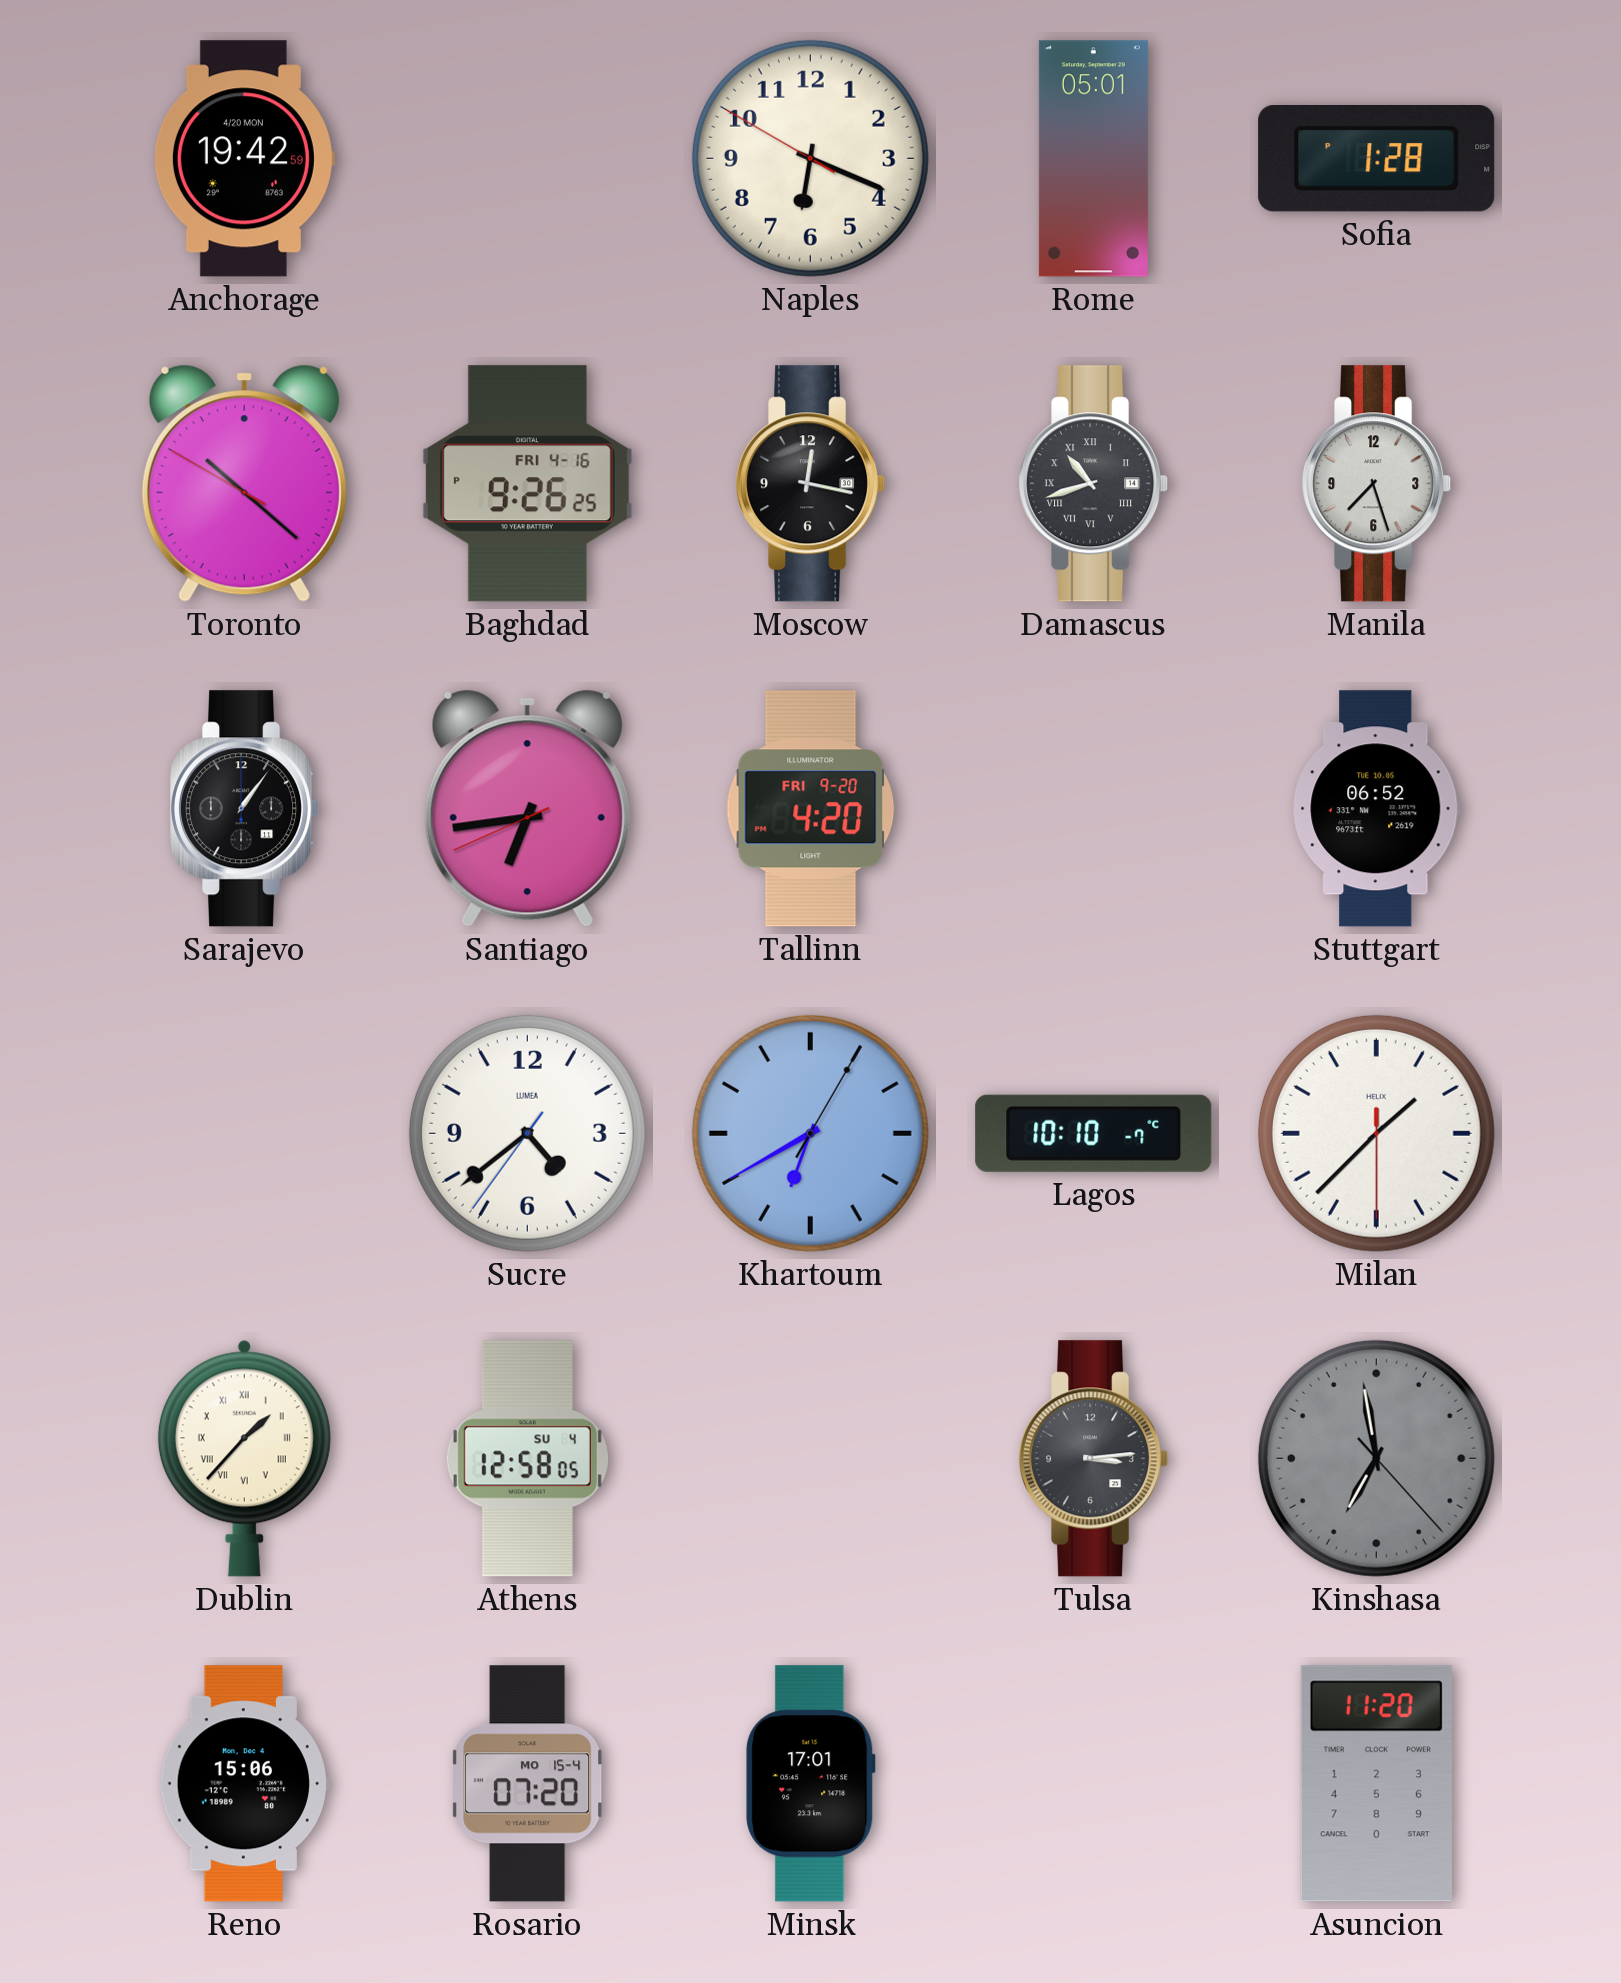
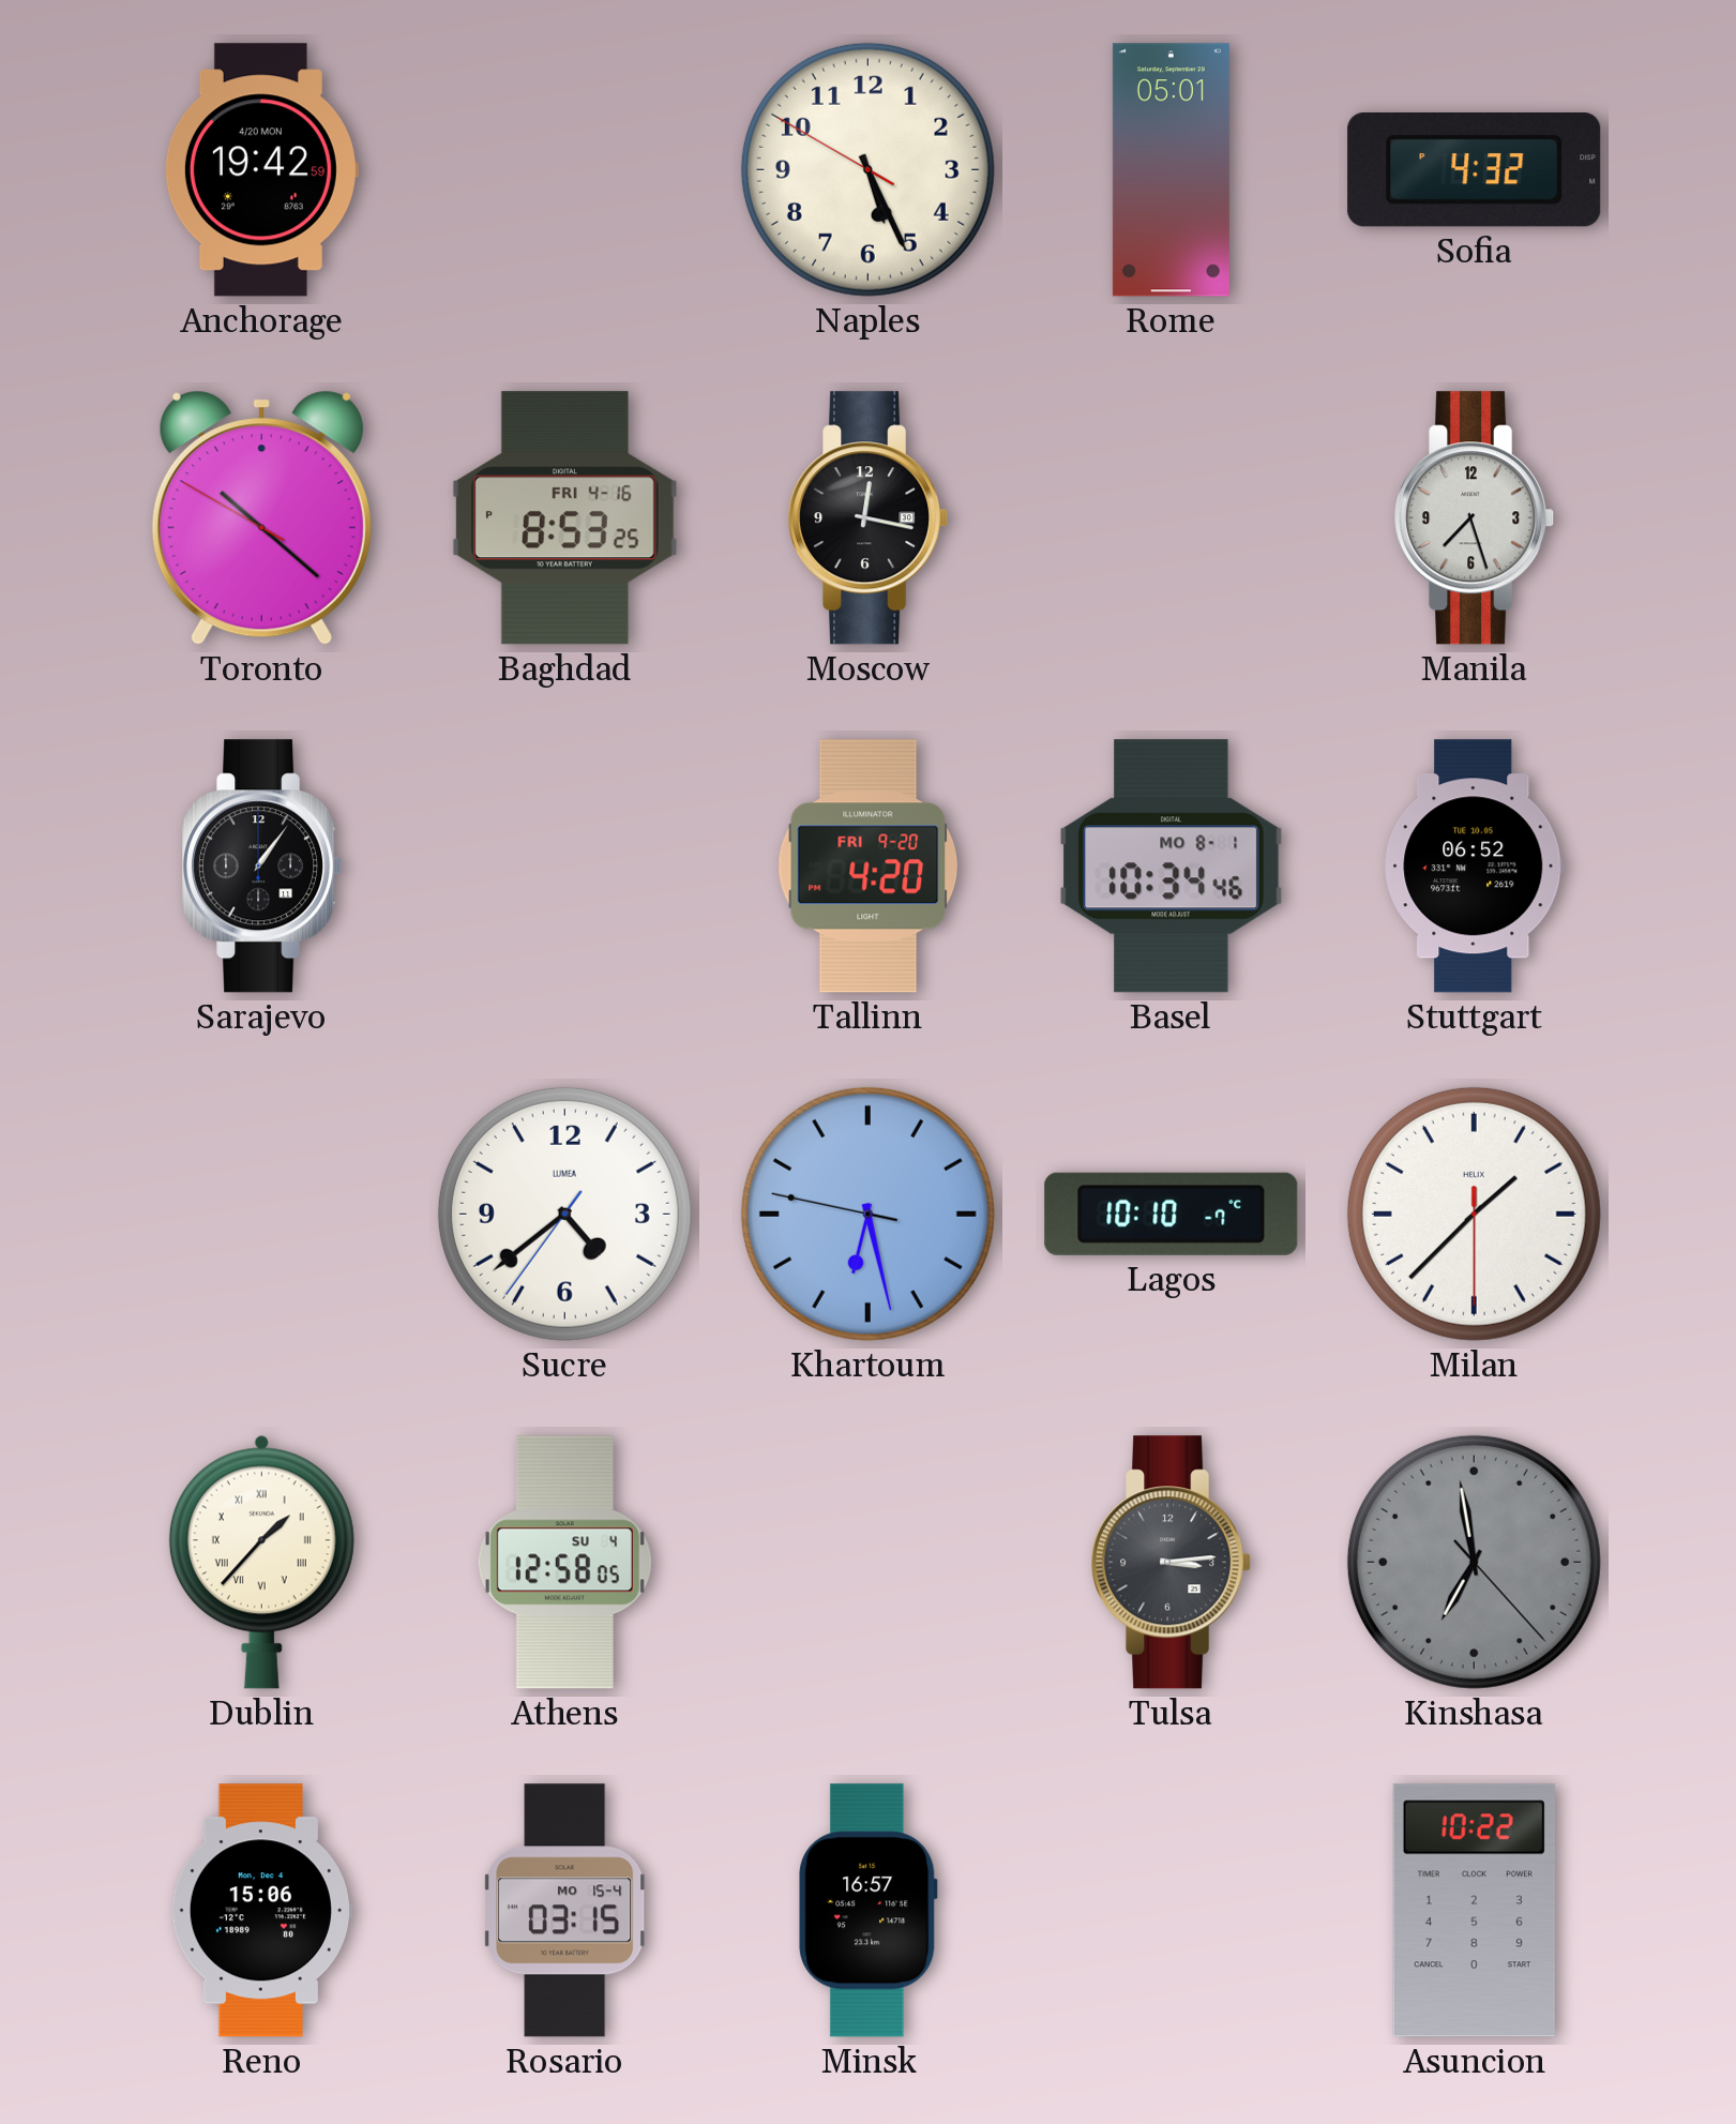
Naples: 6:18 -> 5:25
Sofia: 1:28 -> 4:32
Baghdad: 9:26 -> 8:53
Damascus: 10:42 -> none
Santiago: 6:43 -> none
Basel: none -> 10:34
Khartoum: 6:40 -> 6:27
Rosario: 07:20 -> 03:15
Minsk: 17:01 -> 16:57
Asuncion: 11:20 -> 10:22
